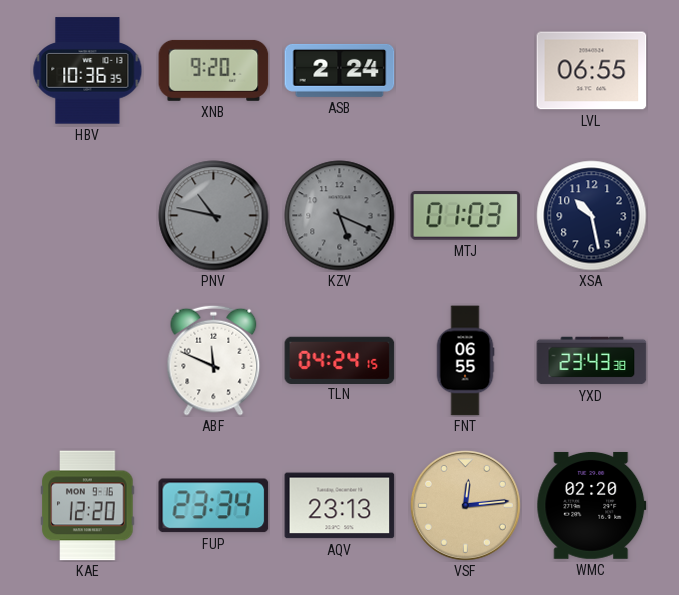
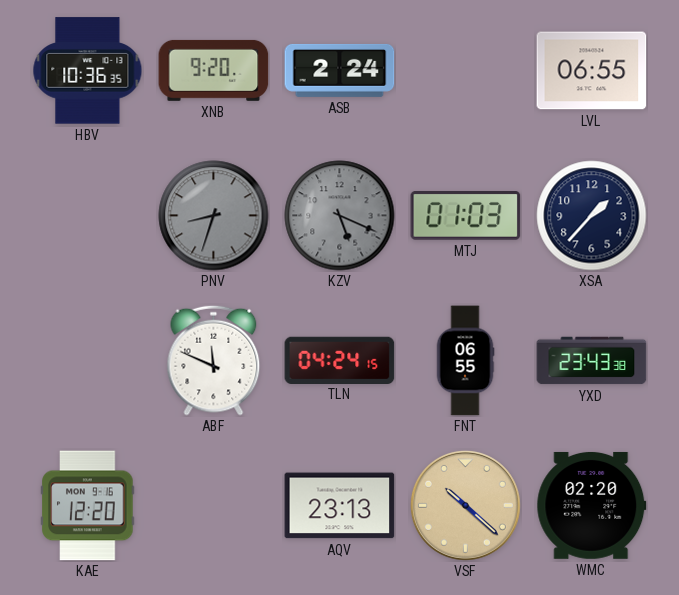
PNV: 10:47 -> 8:33
XSA: 10:28 -> 1:37
FUP: 23:34 -> none
VSF: 12:14 -> 10:22
